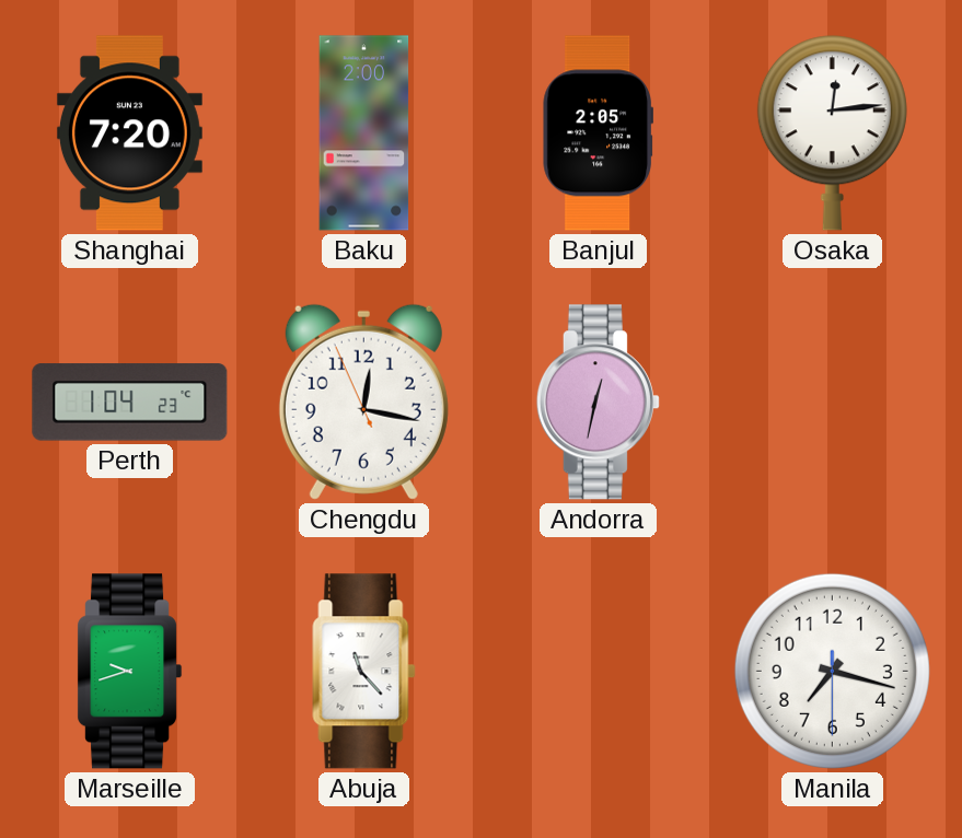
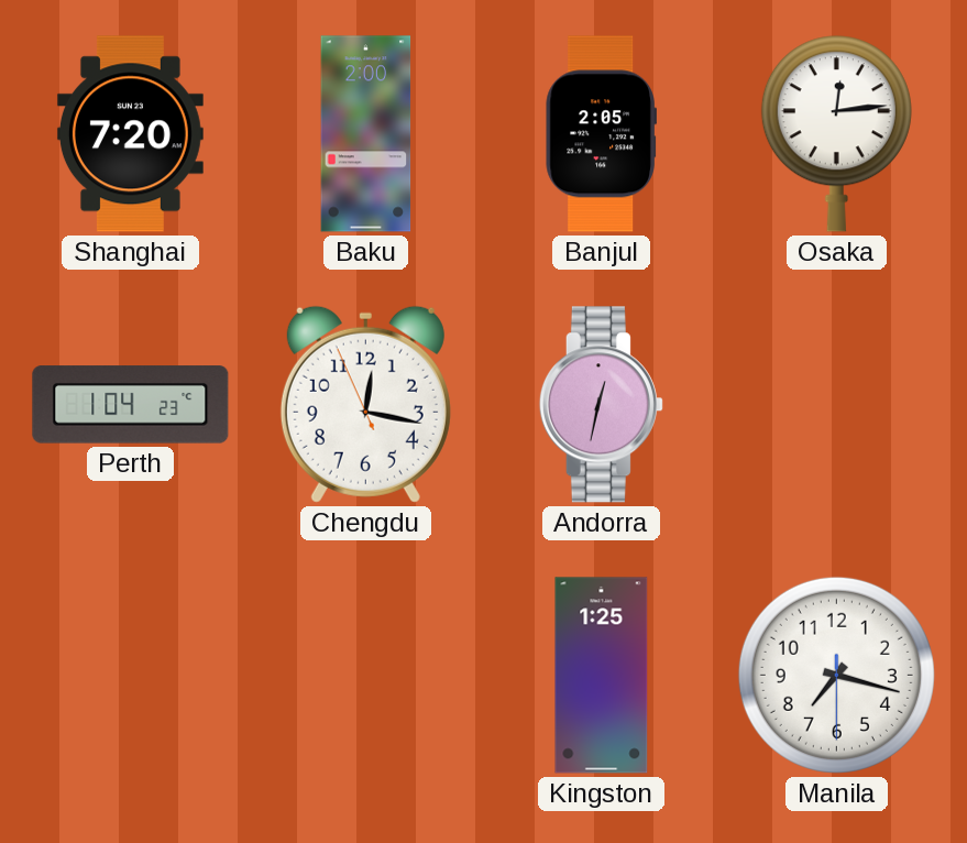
Marseille: 9:42 -> none
Abuja: 11:23 -> none
Kingston: none -> 1:25
